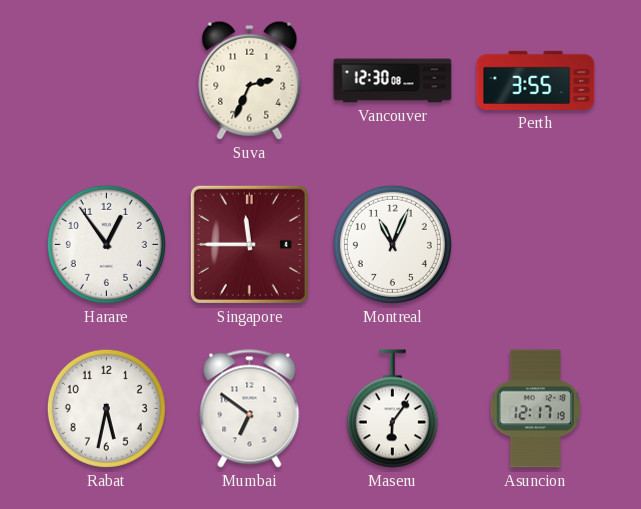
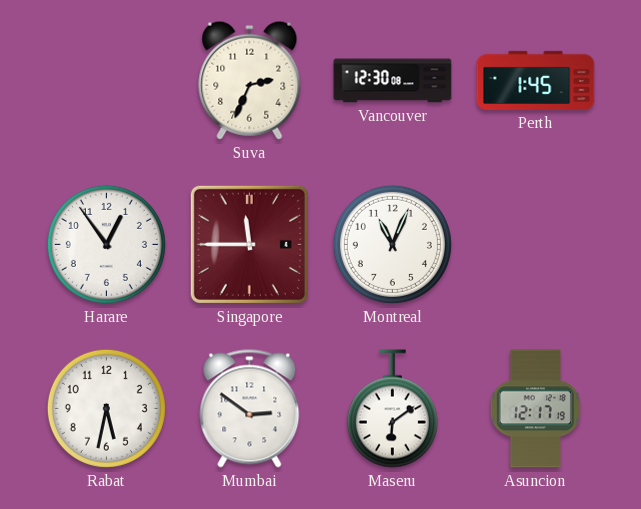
Perth: 3:55 -> 1:45
Mumbai: 6:51 -> 2:51
Maseru: 6:06 -> 6:09
